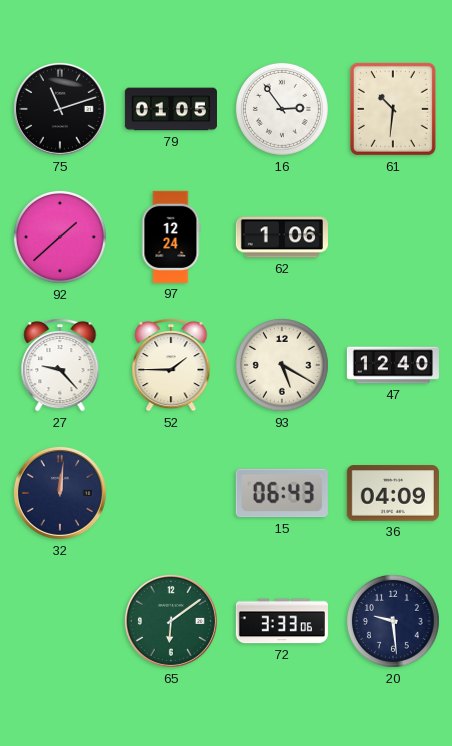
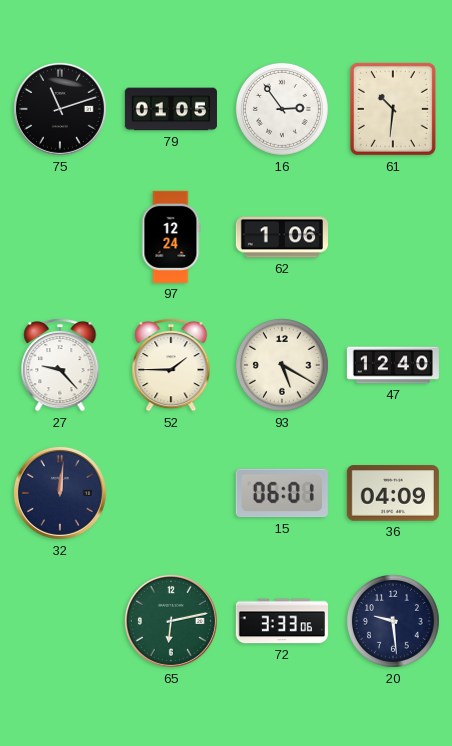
92: 1:38 -> none
15: 06:43 -> 06:01
65: 6:09 -> 6:13
